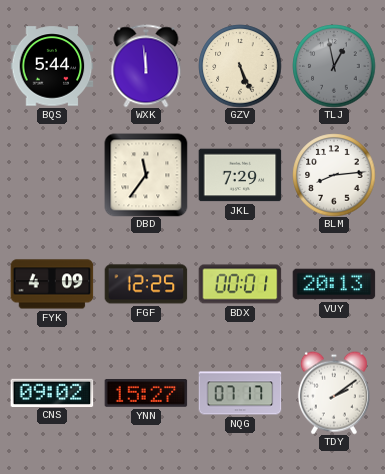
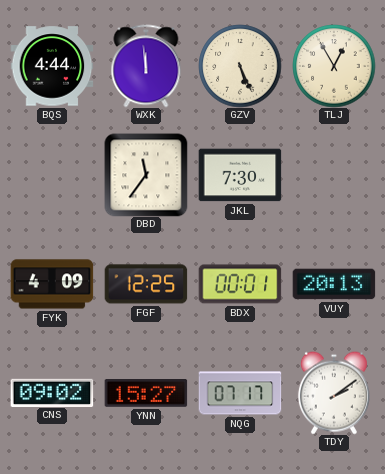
BQS: 5:44 -> 4:44
TLJ: 12:58 -> 12:55
TLJ dial: grey -> cream
JKL: 7:29 -> 7:30
BLM: 8:14 -> none
